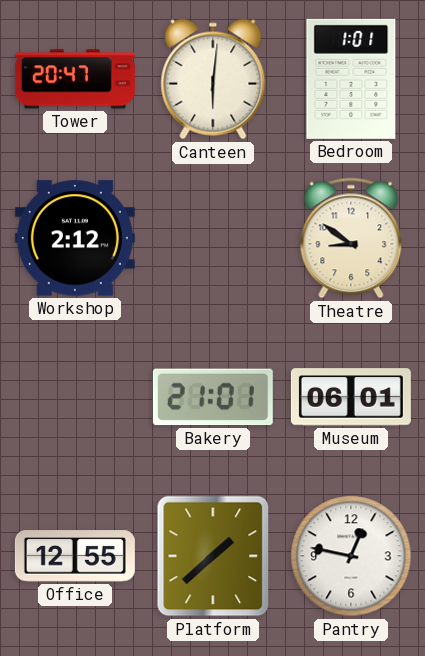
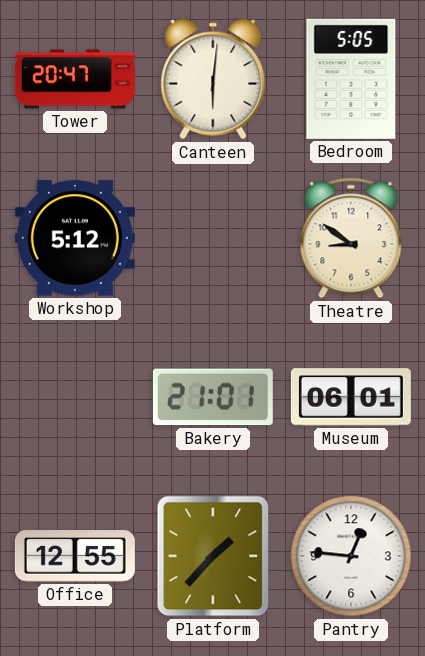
Bedroom: 1:01 -> 5:05
Workshop: 2:12 -> 5:12
Platform: 1:38 -> 1:37
Pantry: 12:47 -> 12:46
